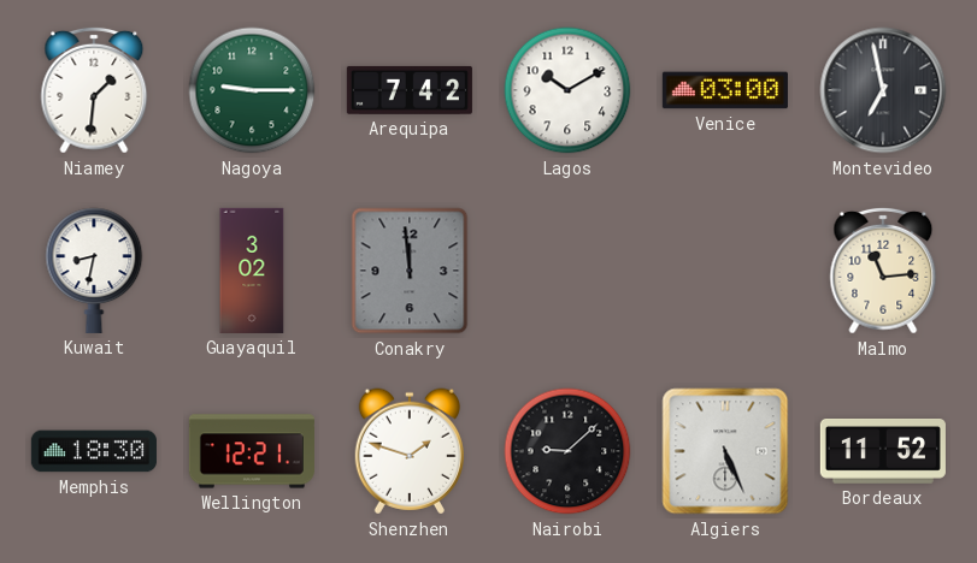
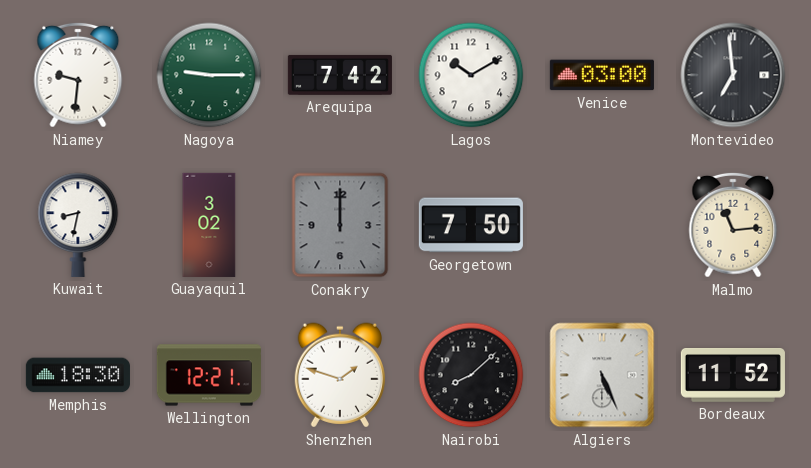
Niamey: 1:31 -> 9:31
Montevideo: 6:58 -> 6:59
Conakry: 11:59 -> 12:00
Georgetown: none -> 7:50
Nairobi: 9:08 -> 8:08
